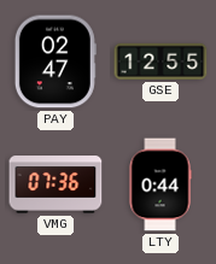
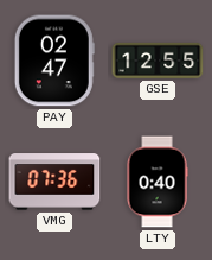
LTY: 0:44 -> 0:40
